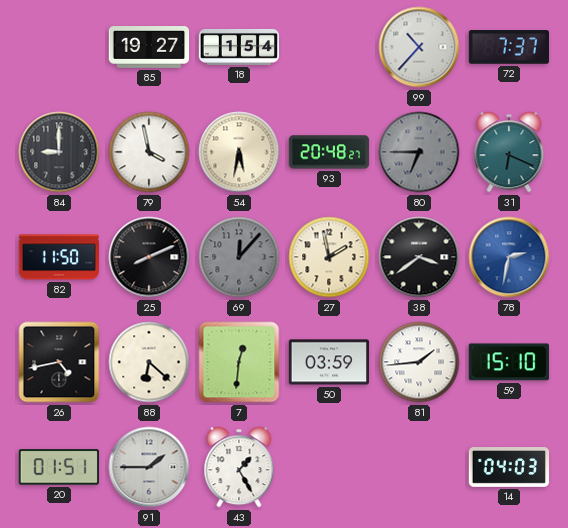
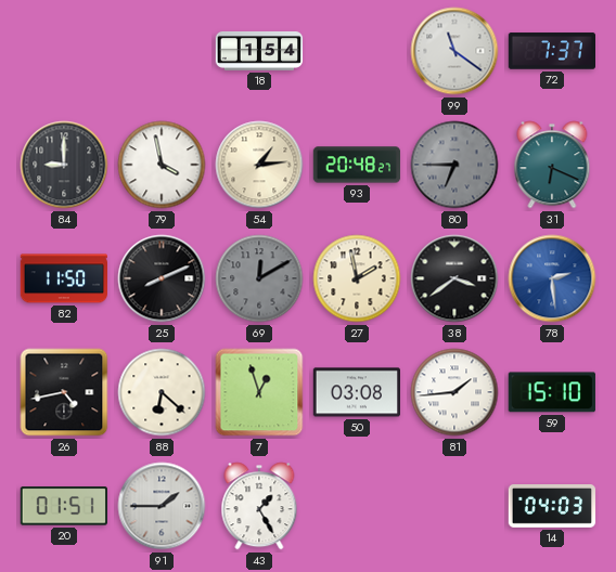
85: 19:27 -> none
99: 10:37 -> 11:21
54: 5:32 -> 1:14
69: 12:07 -> 12:10
78: 2:32 -> 2:29
7: 12:31 -> 12:57
50: 03:59 -> 03:08
